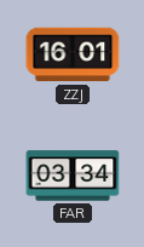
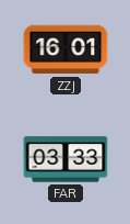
FAR: 03:34 -> 03:33
